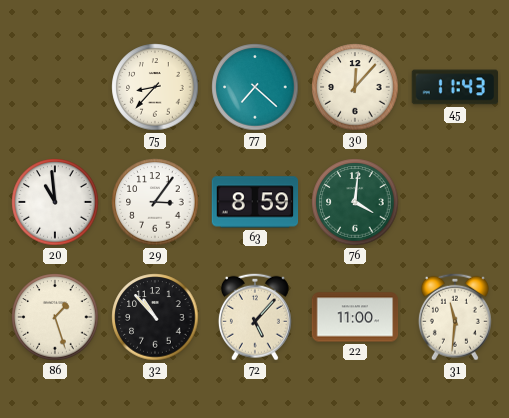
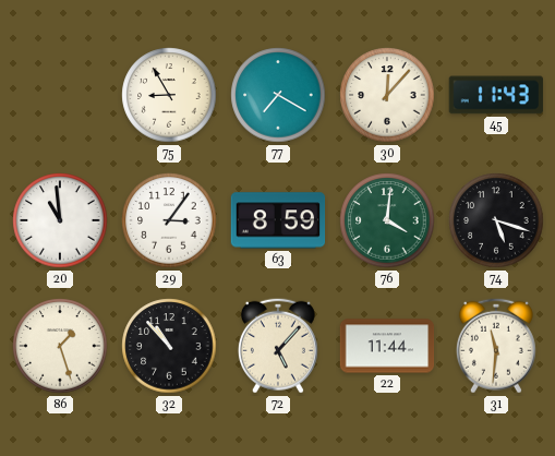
75: 8:37 -> 8:55
77: 7:22 -> 7:20
74: none -> 5:18
22: 11:00 -> 11:44
